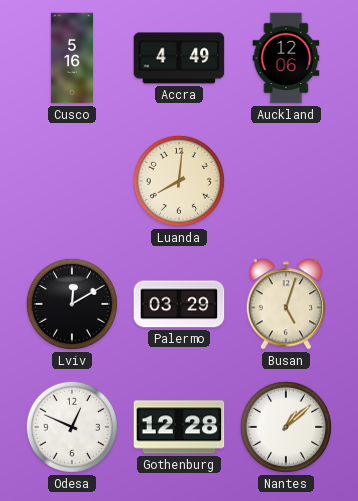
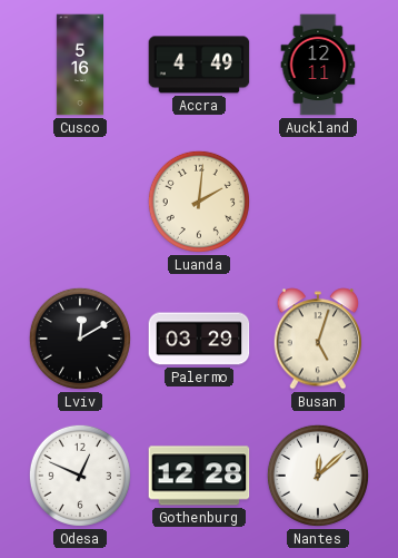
Auckland: 12:06 -> 12:11
Luanda: 8:01 -> 2:01
Nantes: 1:08 -> 12:08
